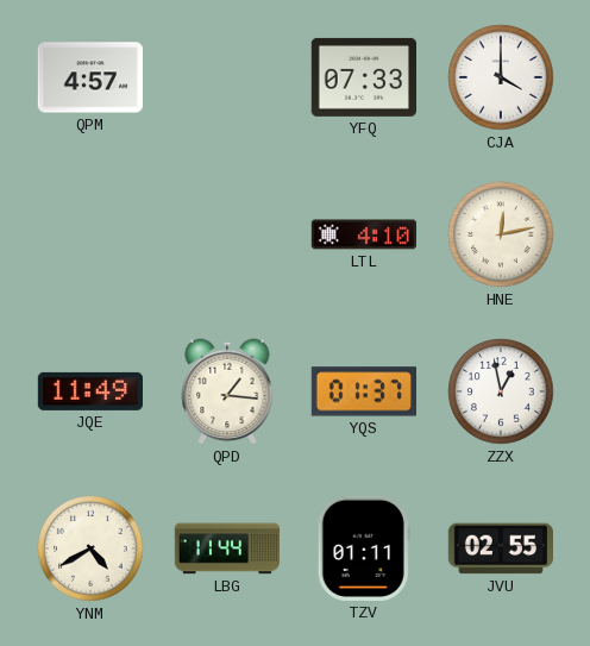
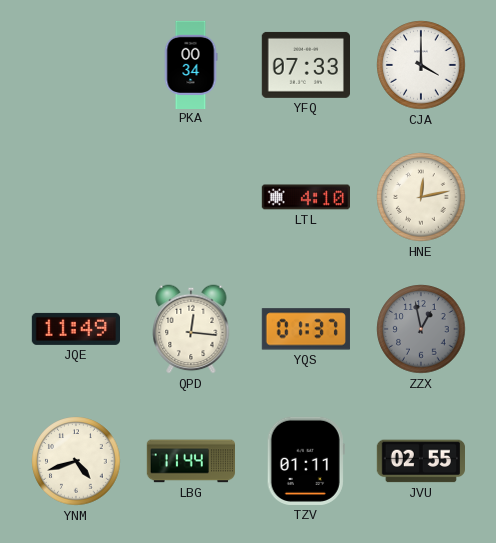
QPM: 4:57 -> none
PKA: none -> 00:34
QPD: 1:16 -> 12:16
ZZX dial: white -> grey
YNM: 4:40 -> 4:42
